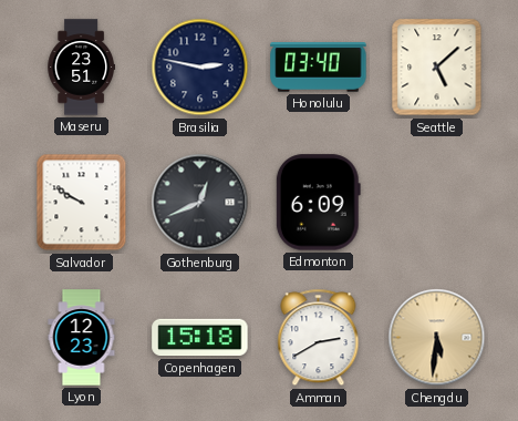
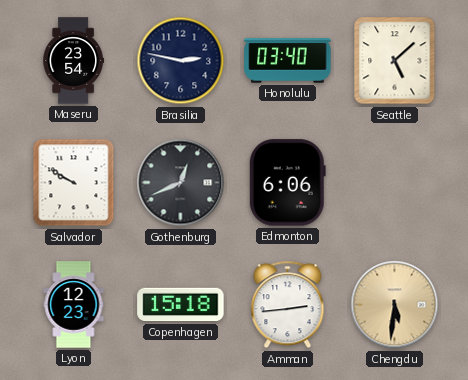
Maseru: 23:51 -> 23:54
Edmonton: 6:09 -> 6:06
Amman: 2:40 -> 2:44
